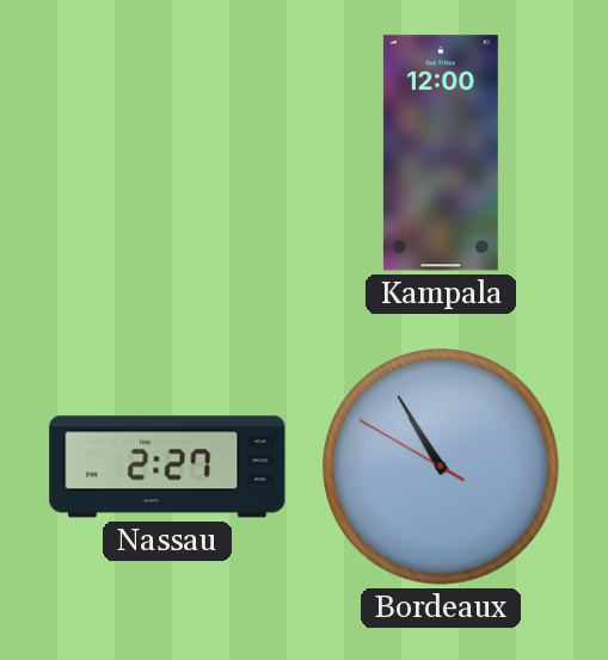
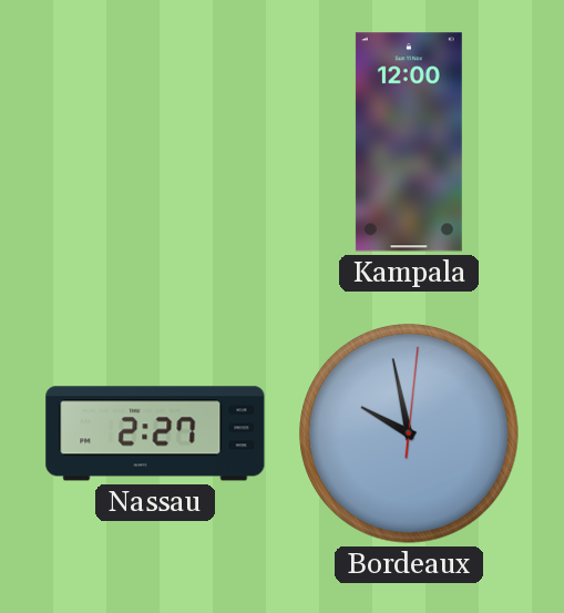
Bordeaux: 10:54 -> 9:58
